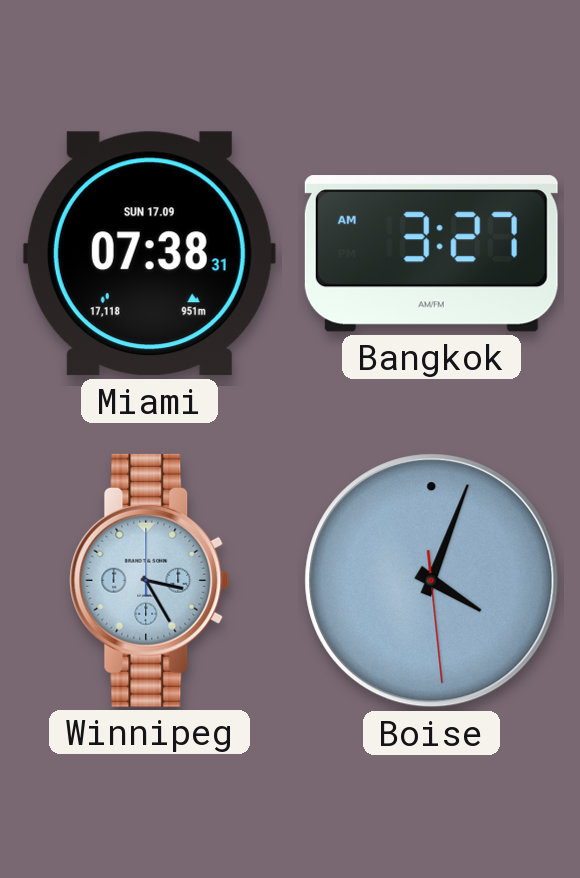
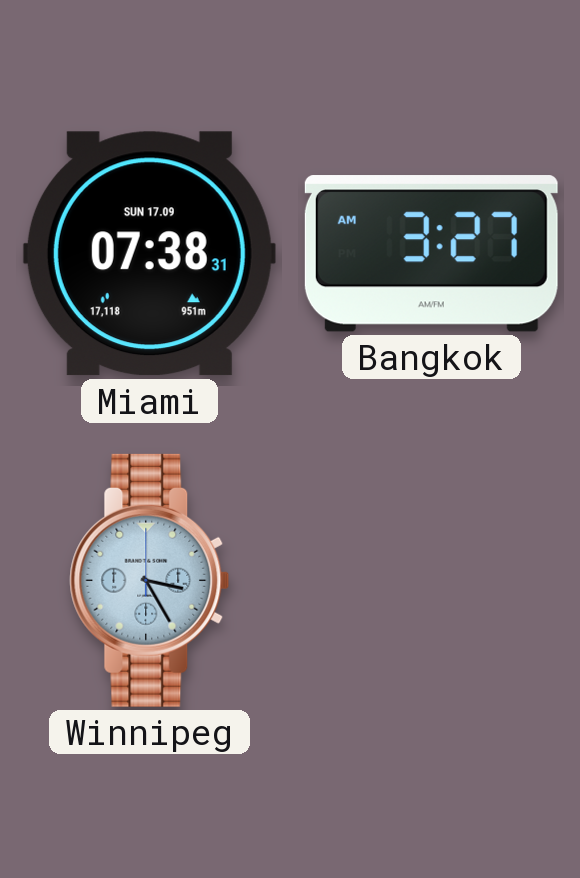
Boise: 4:03 -> none
